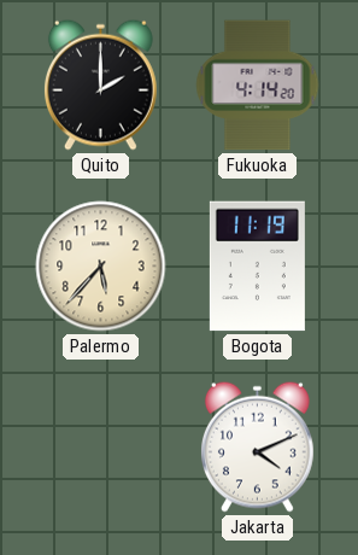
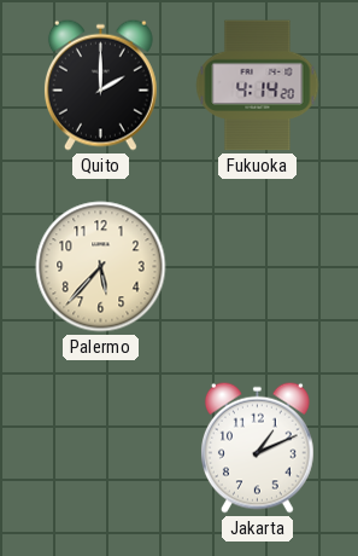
Bogota: 11:19 -> none
Jakarta: 4:11 -> 1:11
